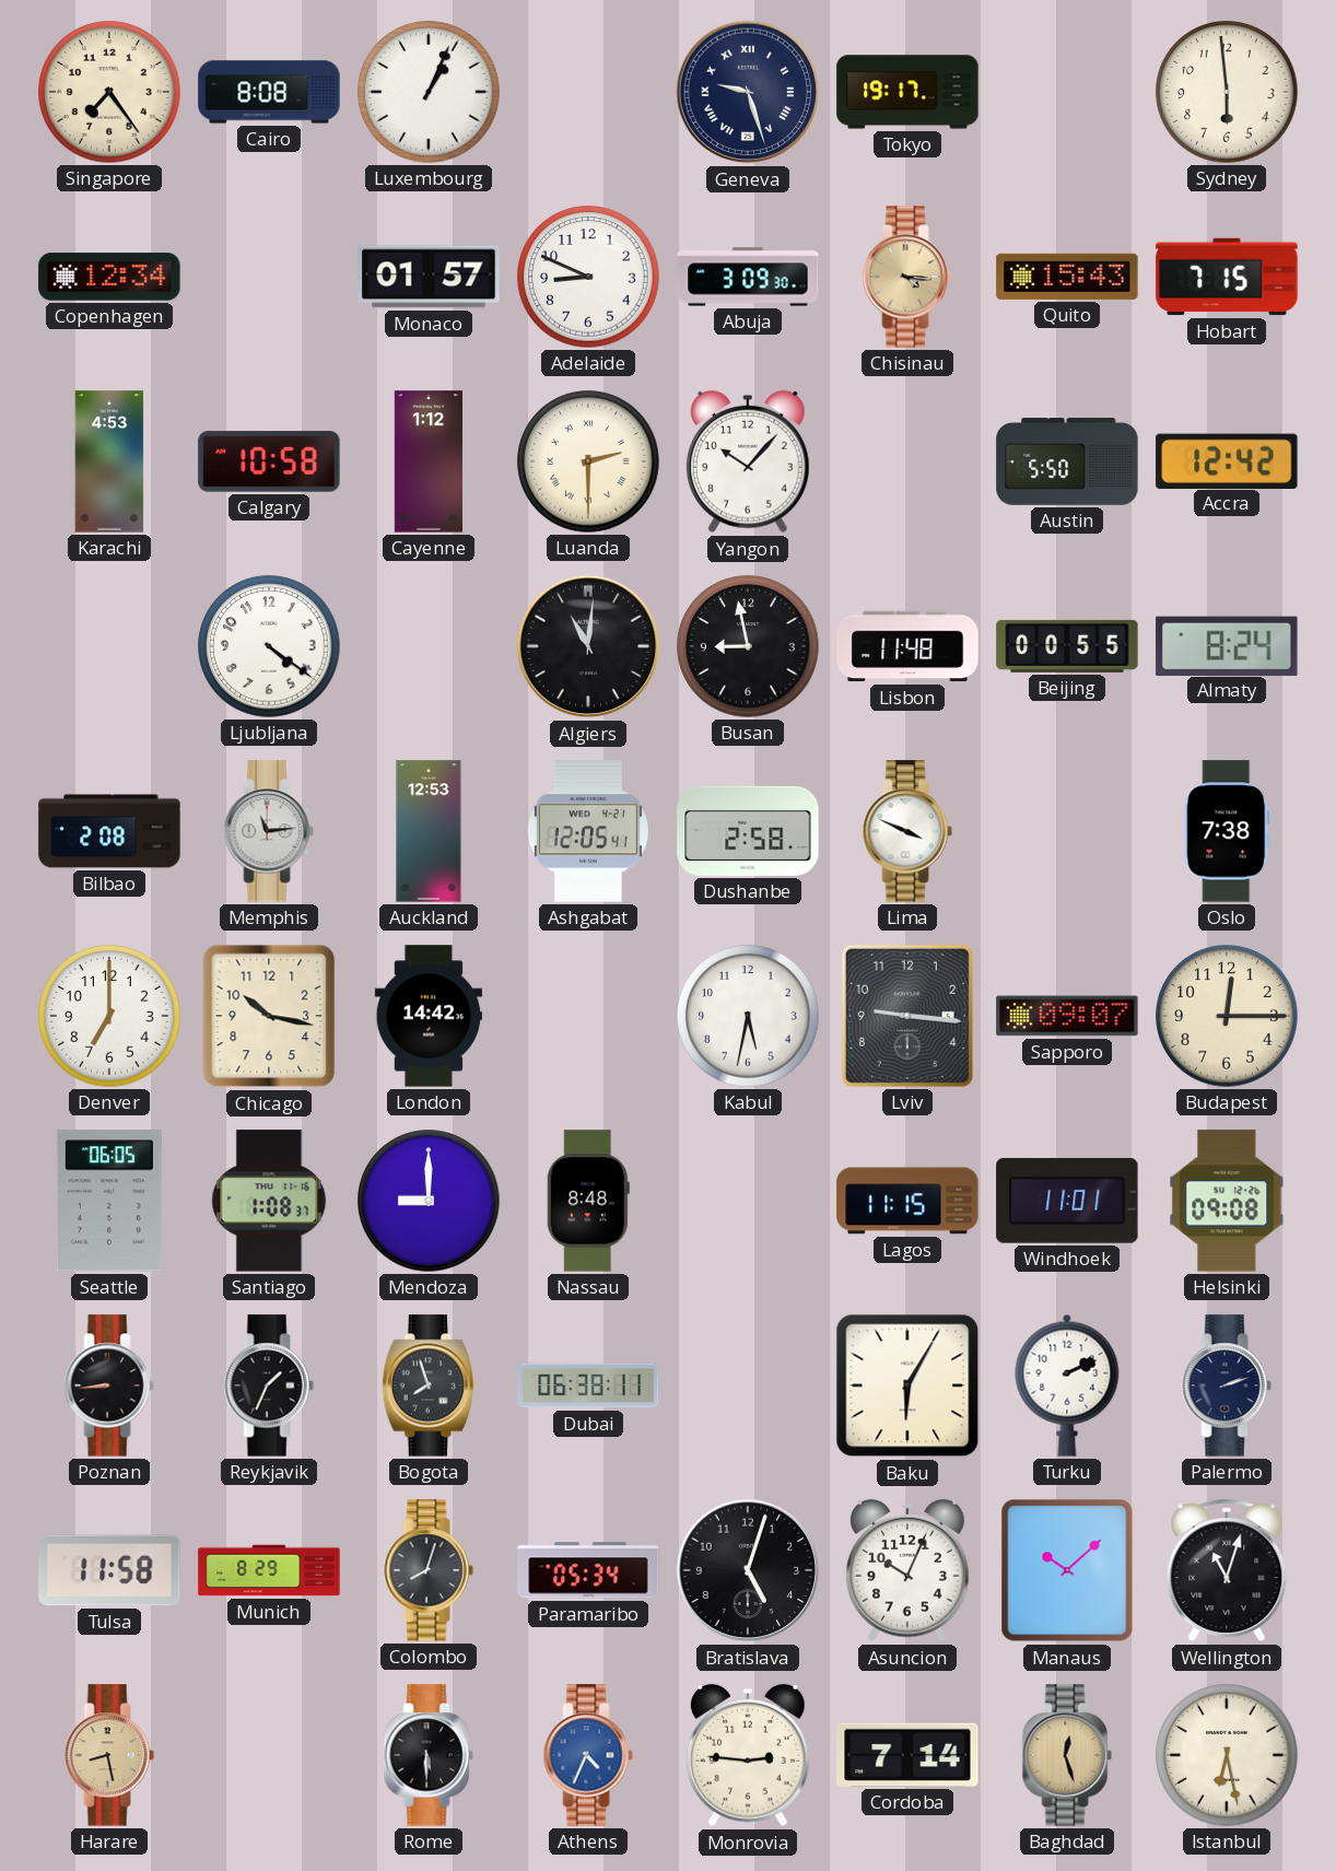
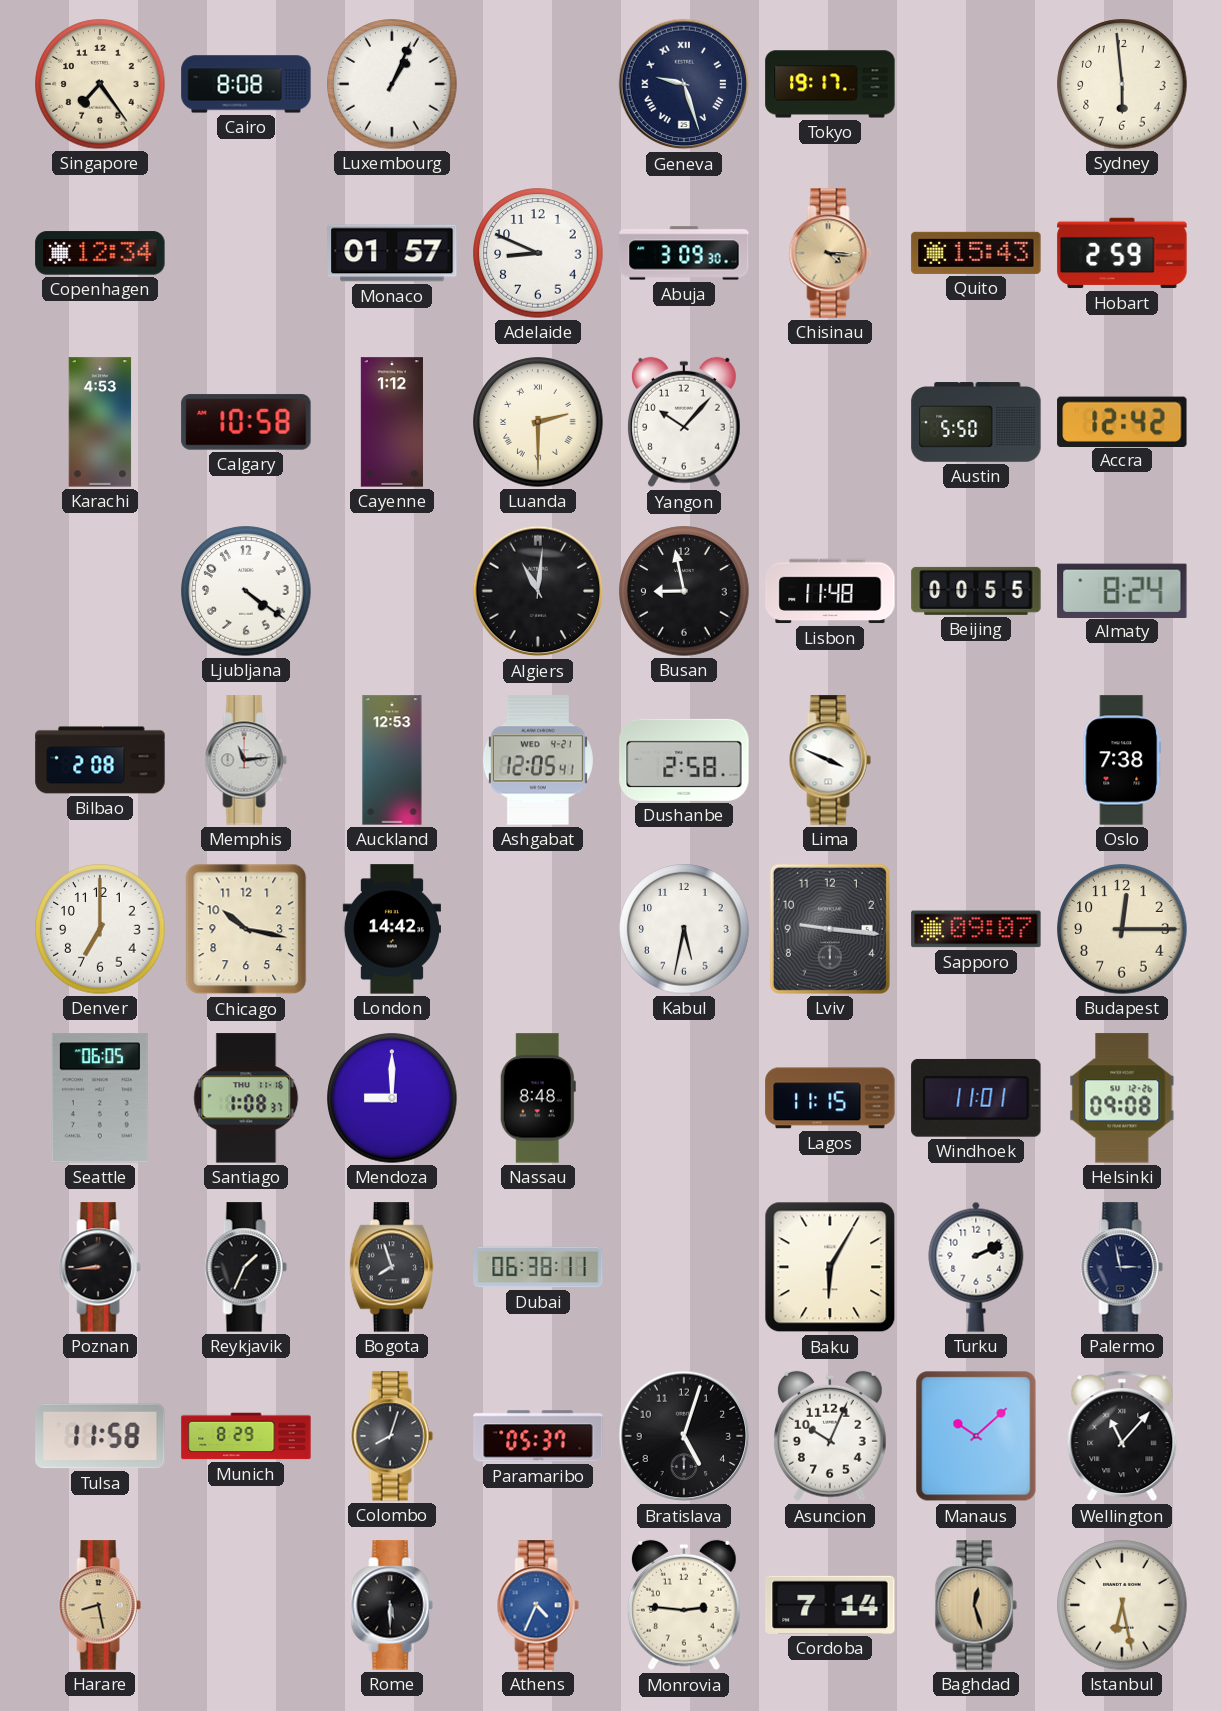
Hobart: 7:15 -> 2:59
Palermo: 2:12 -> 2:58
Paramaribo: 05:34 -> 05:37
Wellington: 11:03 -> 11:07
